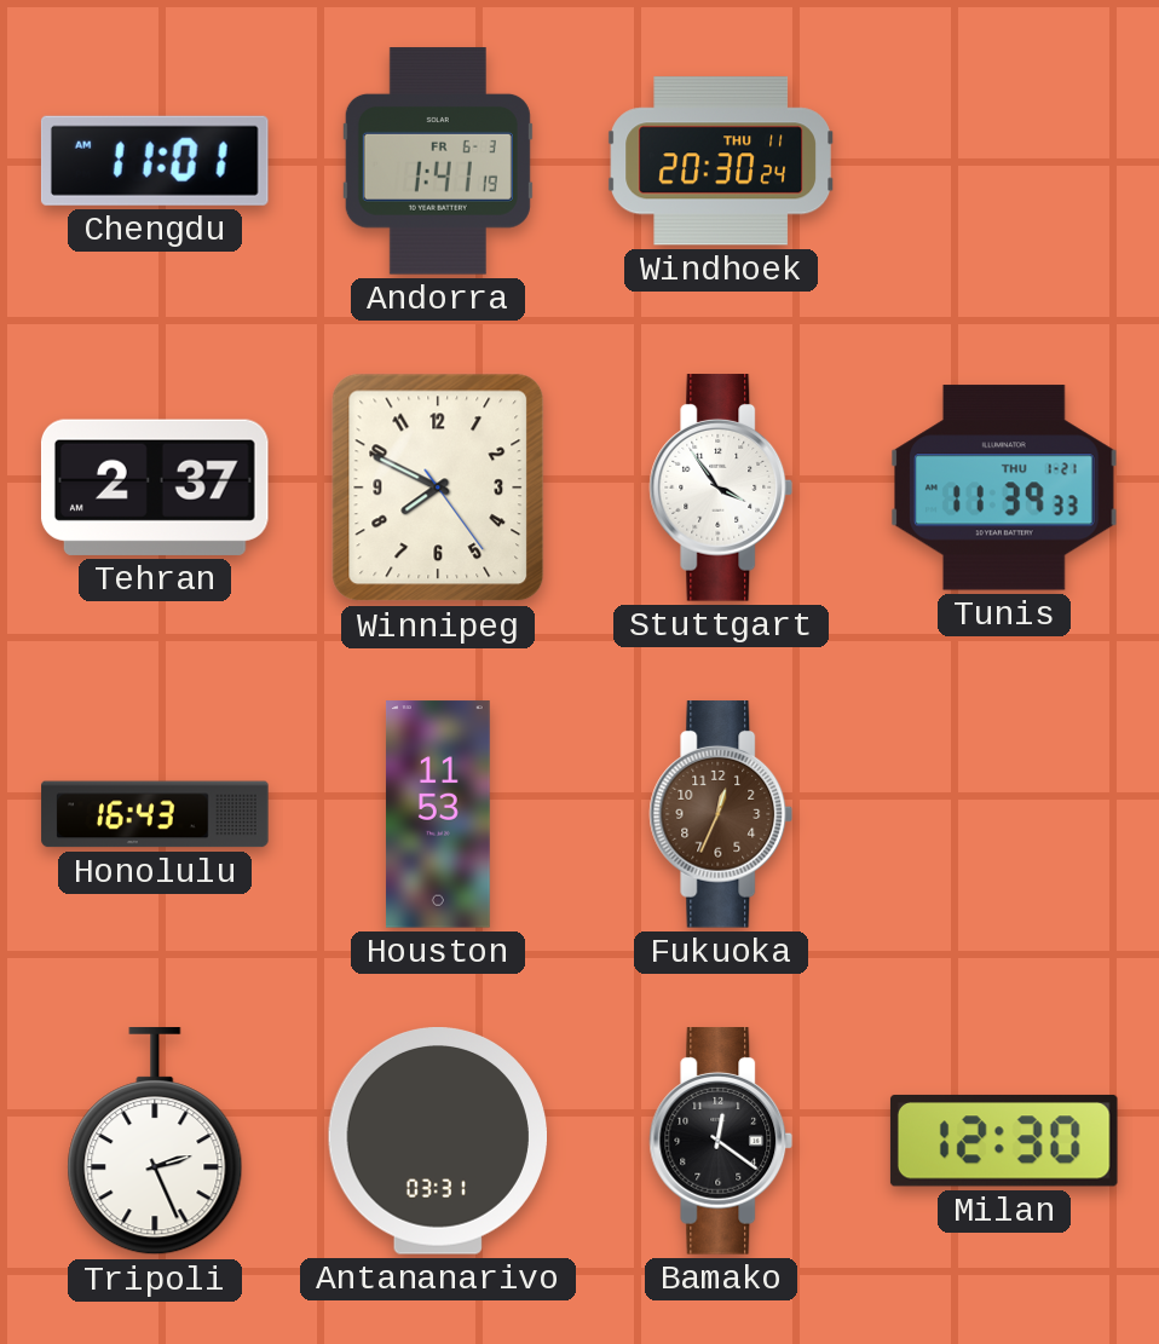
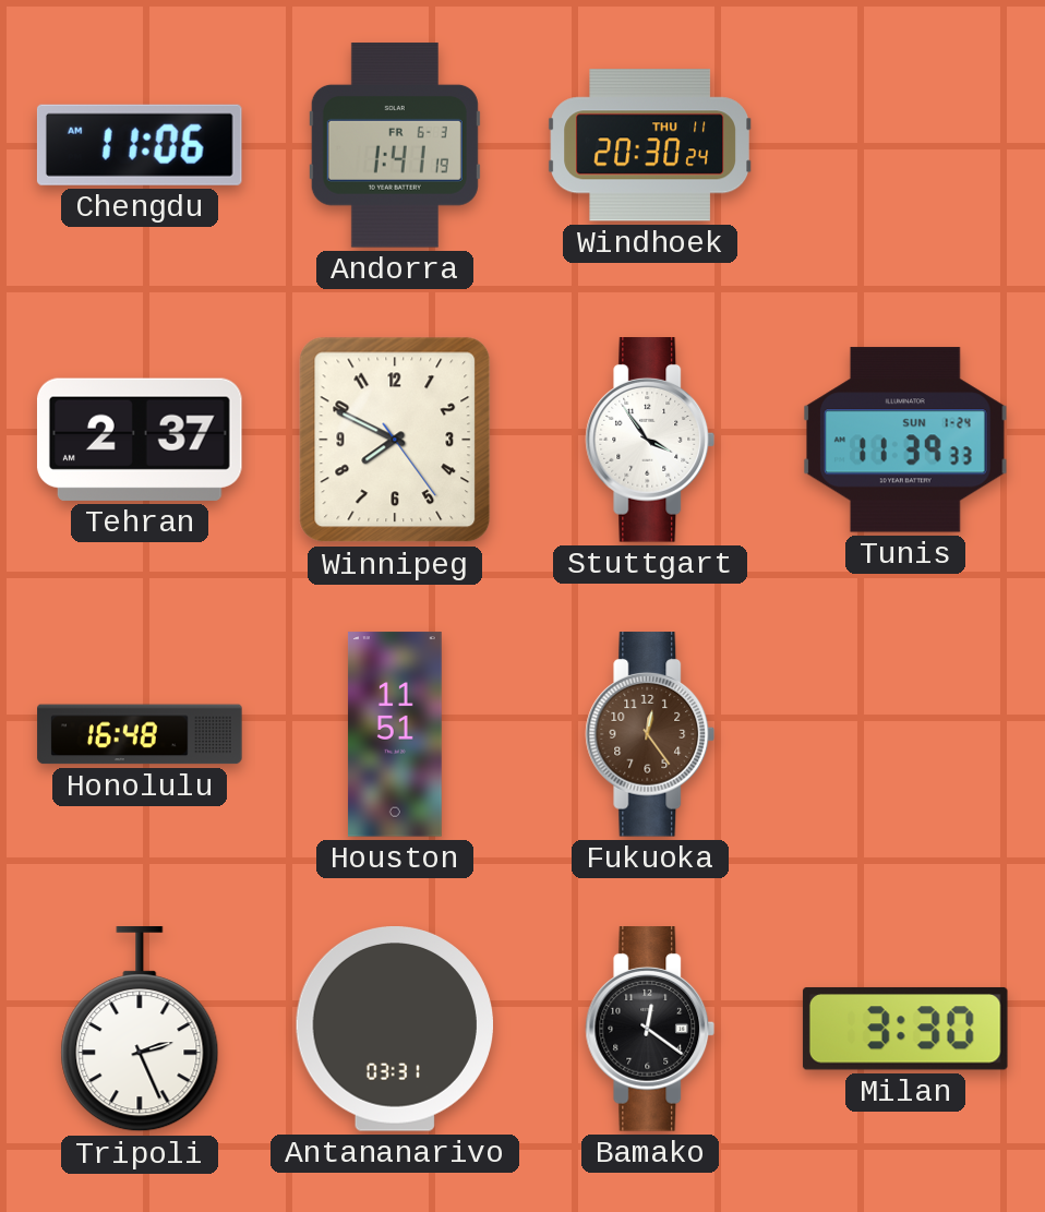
Chengdu: 11:01 -> 11:06
Tunis date: THU 1-21 -> SUN 1-24
Honolulu: 16:43 -> 16:48
Houston: 11:53 -> 11:51
Fukuoka: 12:34 -> 12:24
Milan: 12:30 -> 3:30
